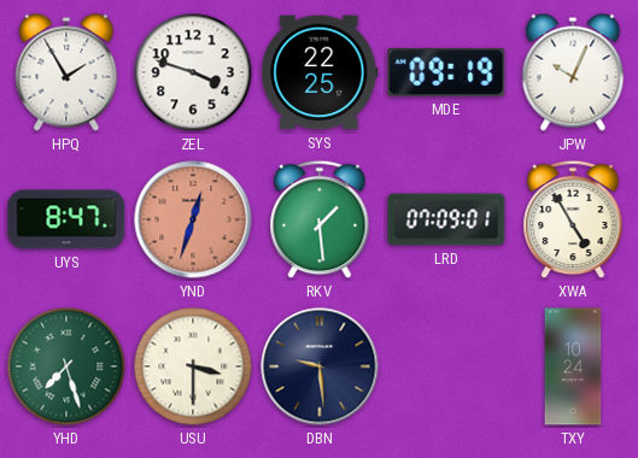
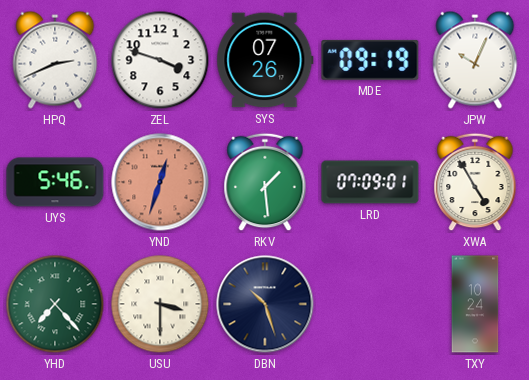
HPQ: 1:55 -> 2:41
SYS: 22:25 -> 07:26
UYS: 8:47 -> 5:46
YHD: 7:27 -> 7:23
DBN: 9:29 -> 10:27
